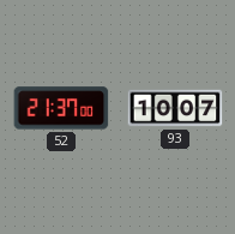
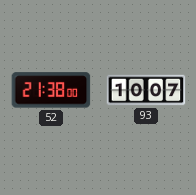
52: 21:37 -> 21:38
